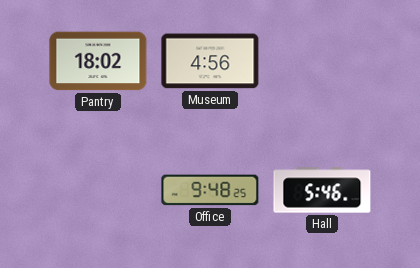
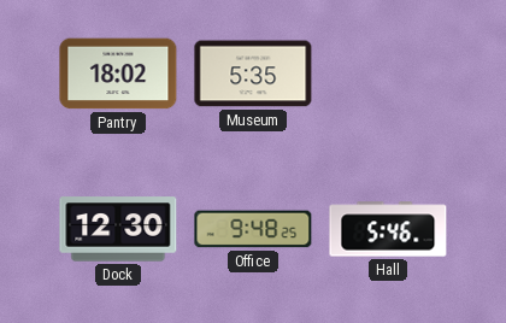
Museum: 4:56 -> 5:35
Dock: none -> 12:30
